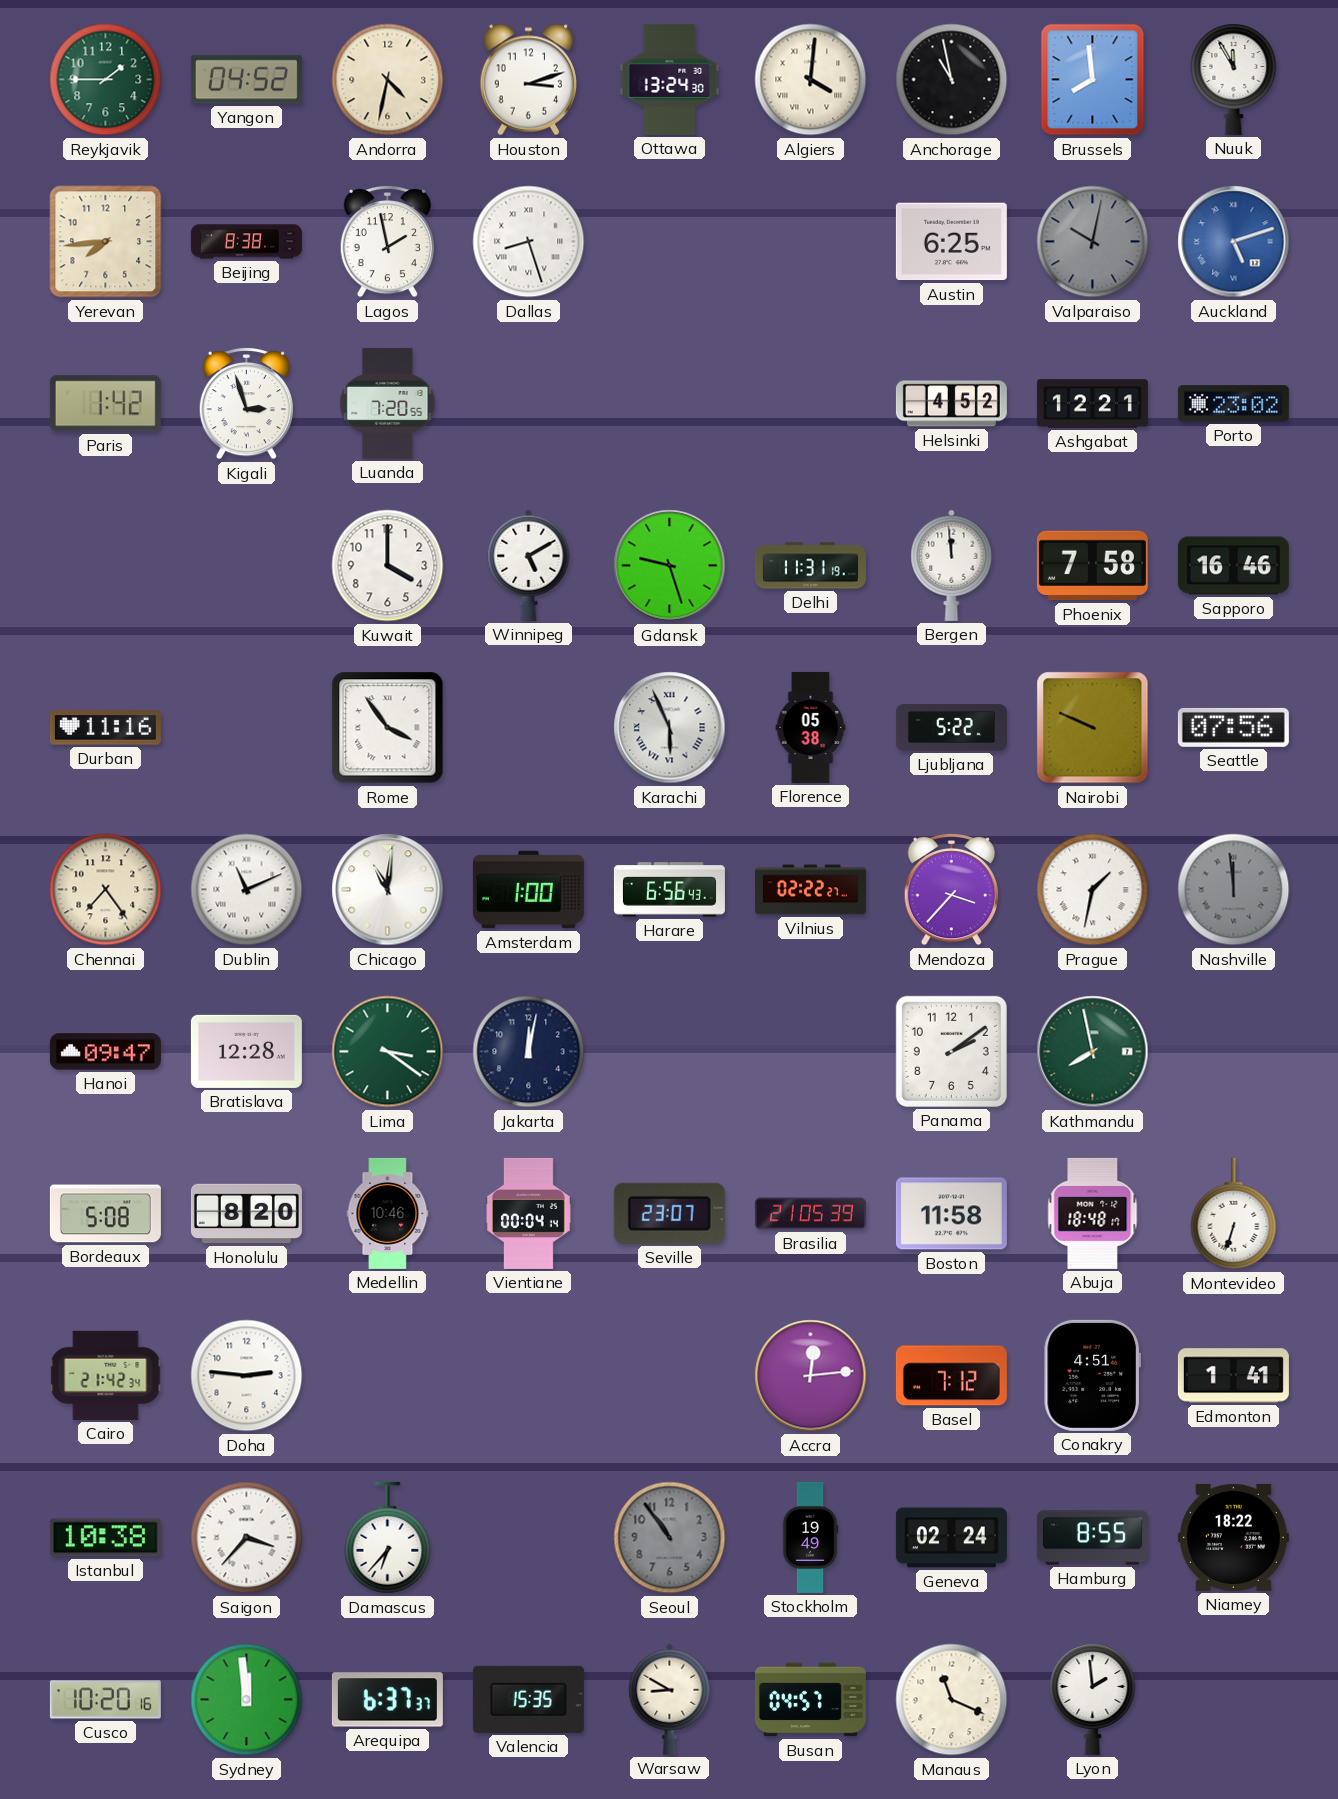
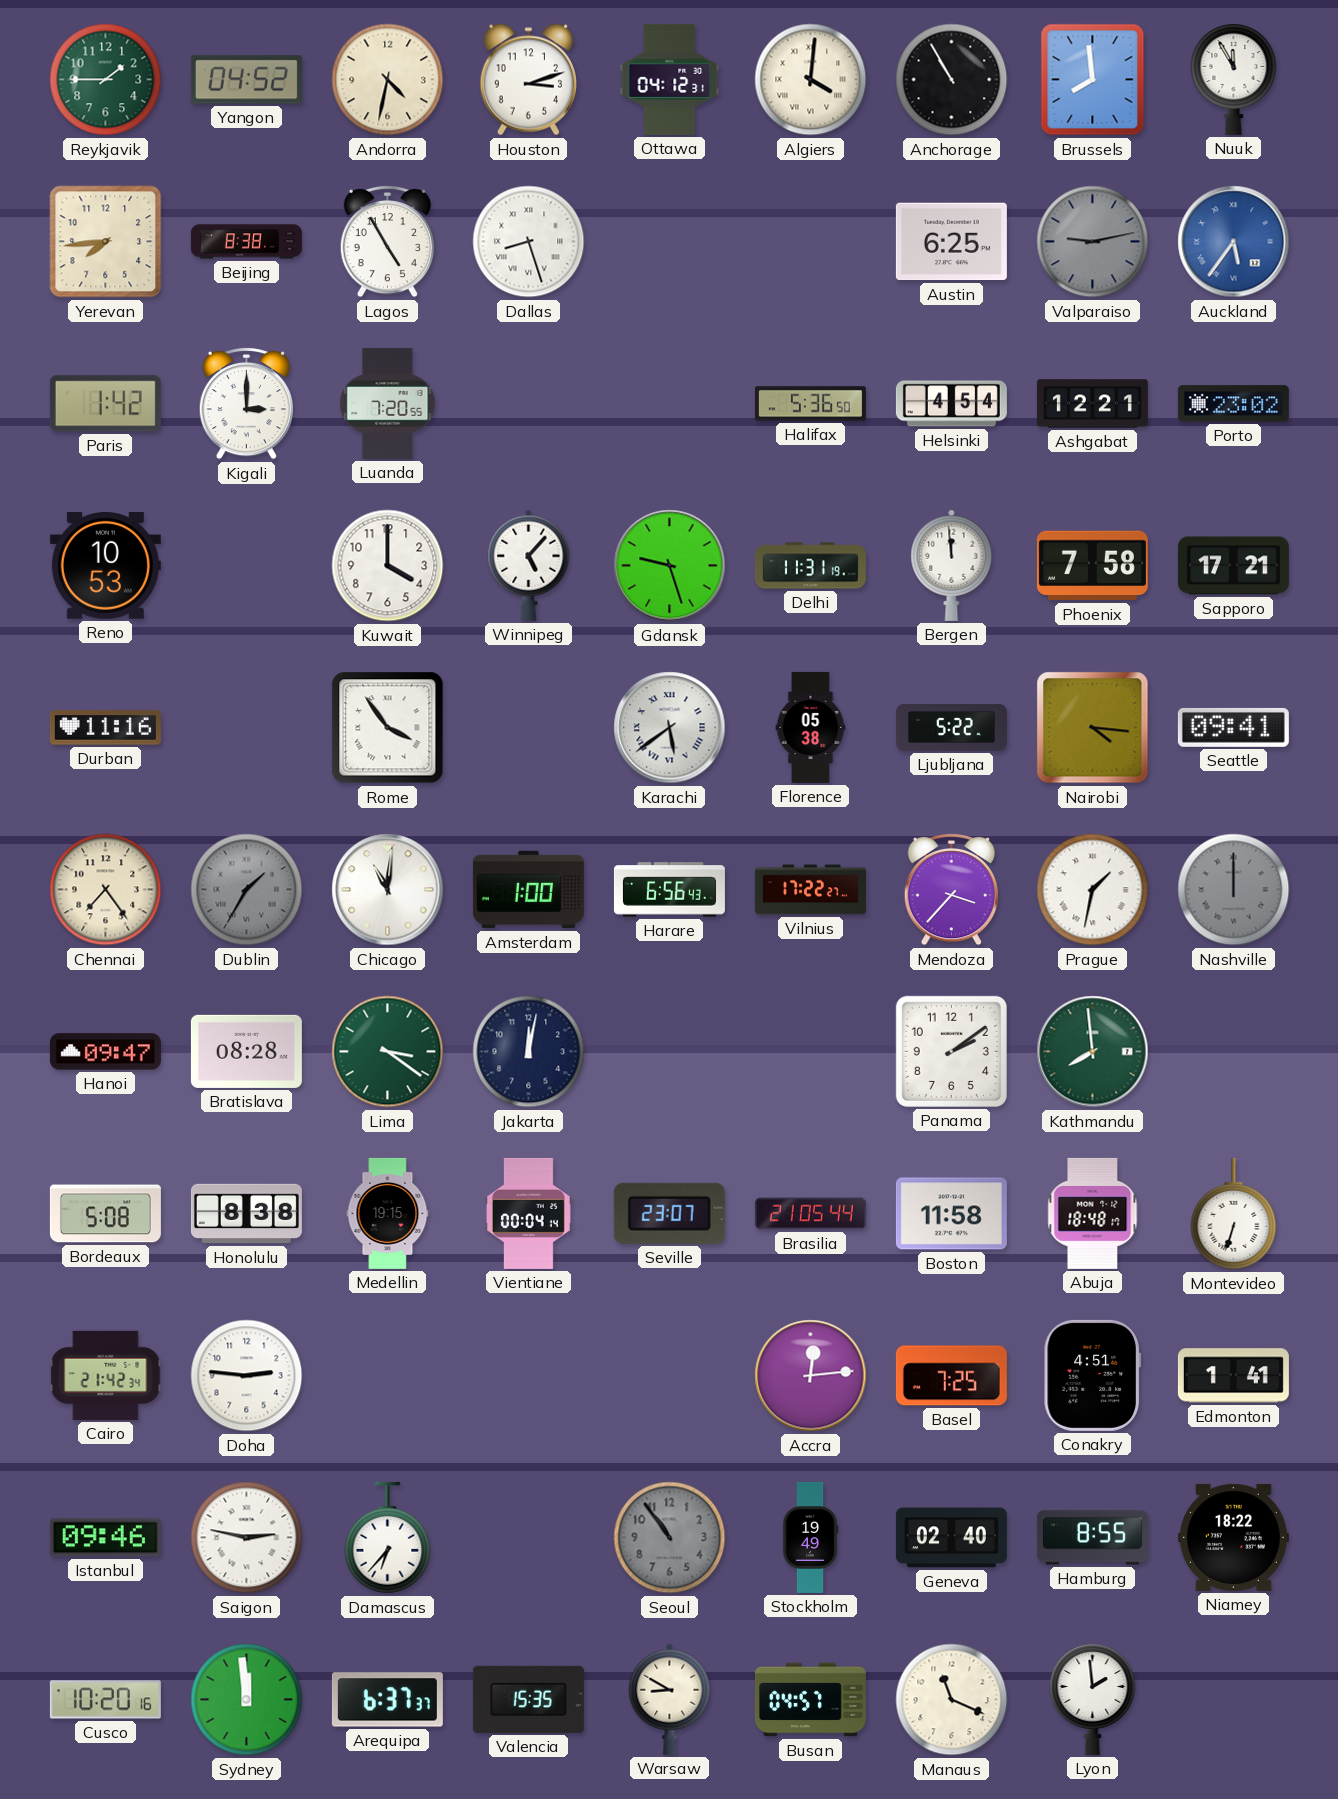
Ottawa: 13:24 -> 04:12
Anchorage: 10:58 -> 10:55
Lagos: 1:58 -> 4:55
Valparaiso: 10:02 -> 9:13
Auckland: 5:12 -> 5:36
Kigali: 2:57 -> 3:00
Halifax: none -> 5:36
Helsinki: 4:52 -> 4:54
Reno: none -> 10:53
Winnipeg: 5:10 -> 5:07
Sapporo: 16:46 -> 17:21
Karachi: 5:56 -> 5:39
Nairobi: 9:49 -> 4:16
Seattle: 07:56 -> 09:41
Dublin: 11:11 -> 1:35
Dublin dial: white -> grey
Vilnius: 02:22 -> 17:22
Nashville: 11:59 -> 12:00
Bratislava: 12:28 -> 08:28
Kathmandu: 7:58 -> 7:59
Honolulu: 8:20 -> 8:38
Medellin: 10:46 -> 19:15
Brasilia: 21:05:39 -> 21:05:44
Basel: 7:12 -> 7:25
Istanbul: 10:38 -> 09:46
Saigon: 3:37 -> 2:47
Geneva: 02:24 -> 02:40
